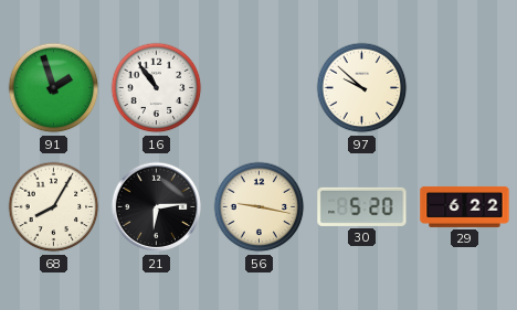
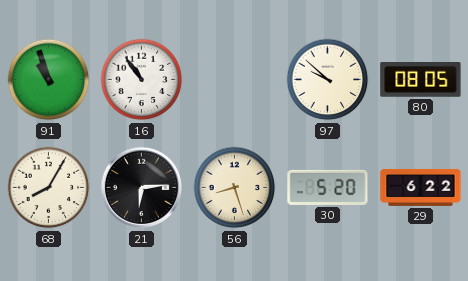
91: 1:57 -> 10:57
80: none -> 08:05
56: 9:17 -> 8:27
